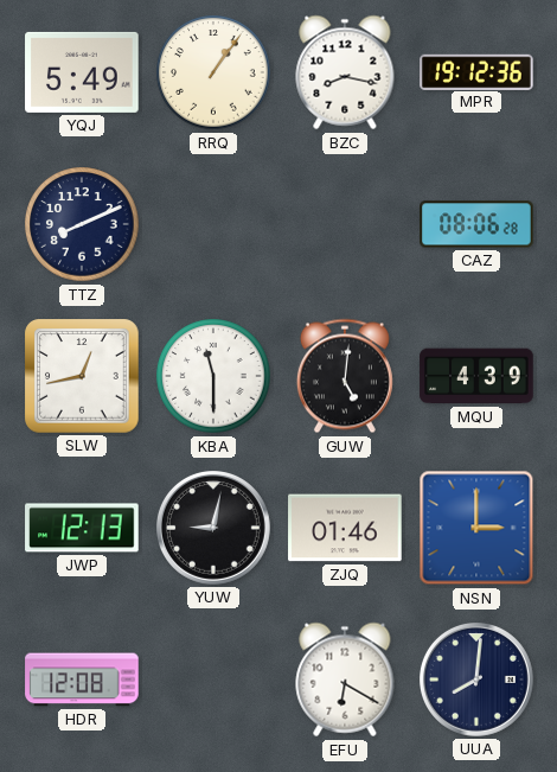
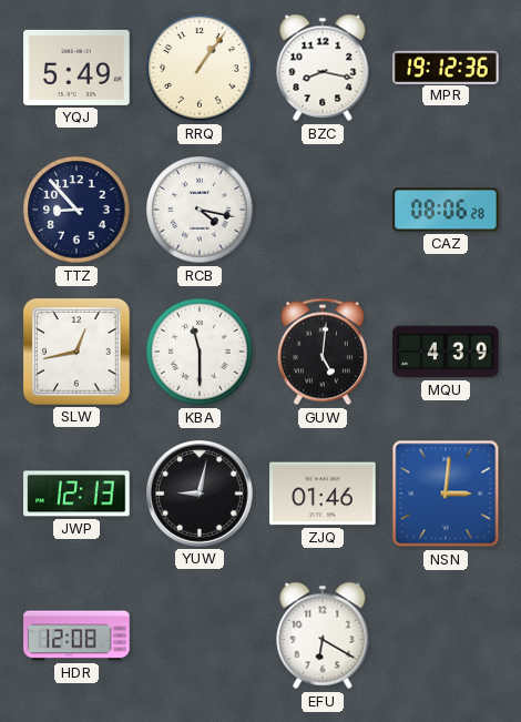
TTZ: 8:11 -> 8:53
RCB: none -> 4:17
NSN: 3:00 -> 3:01
UUA: 8:01 -> none
